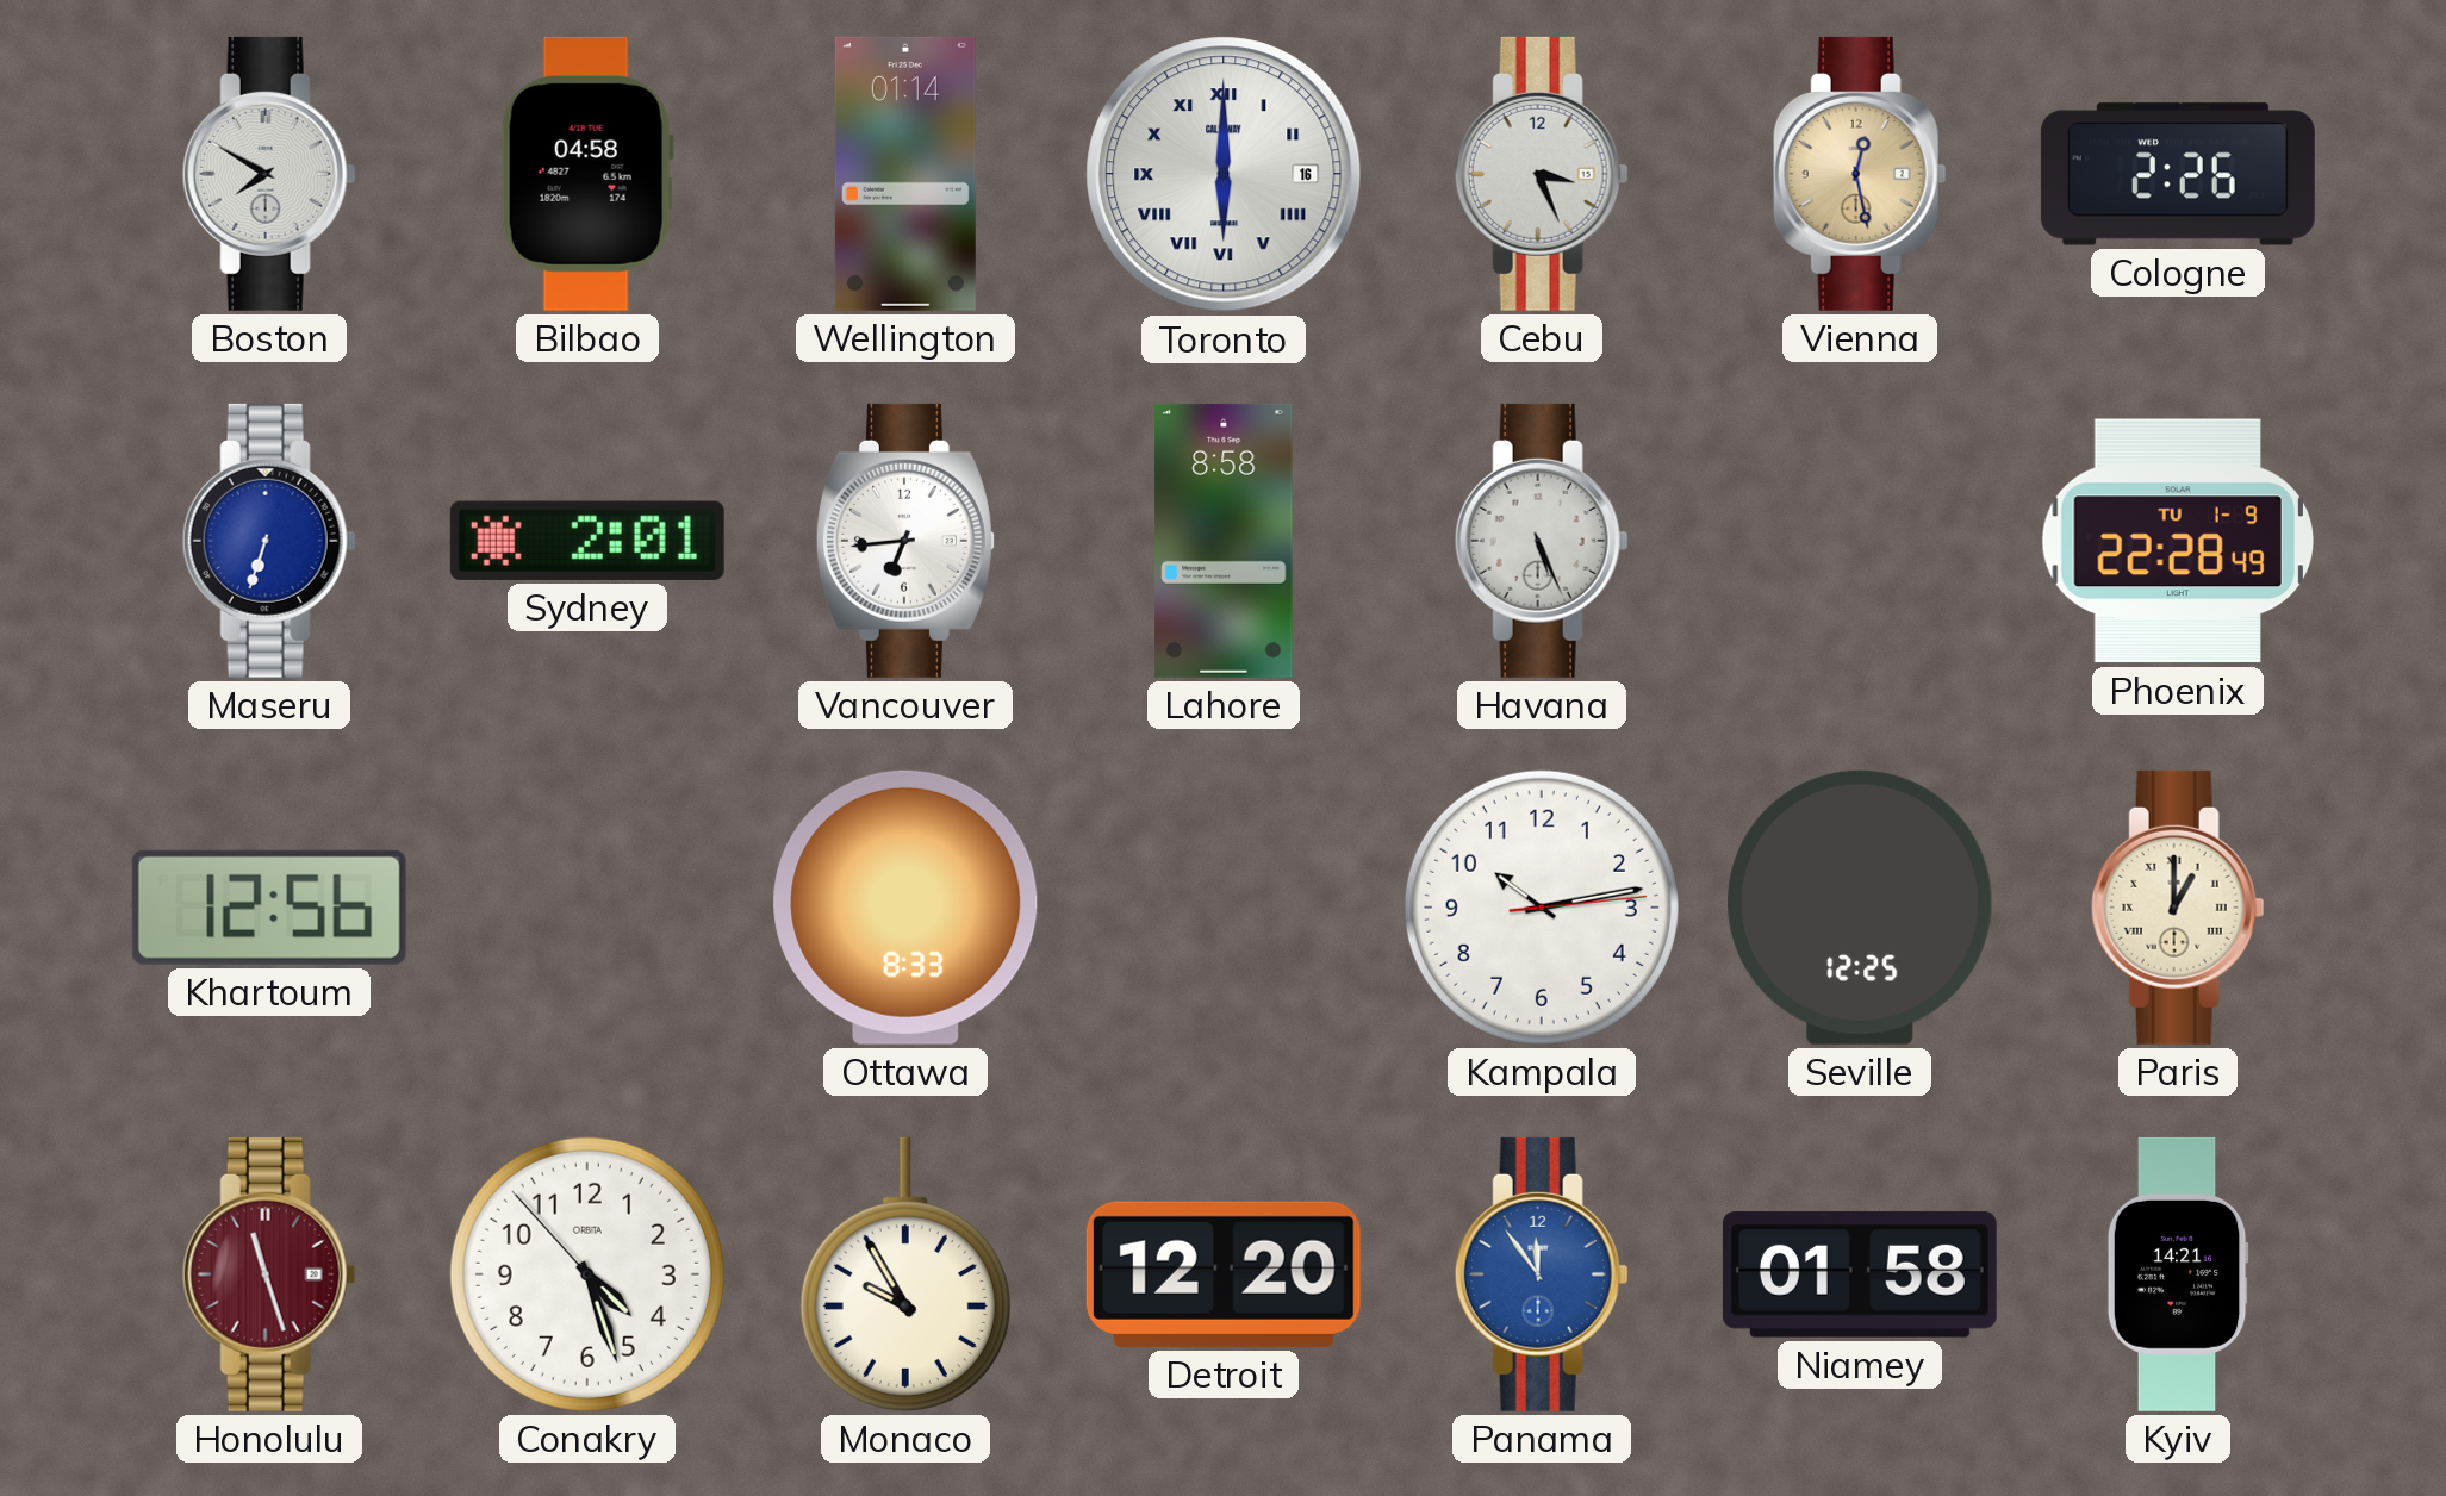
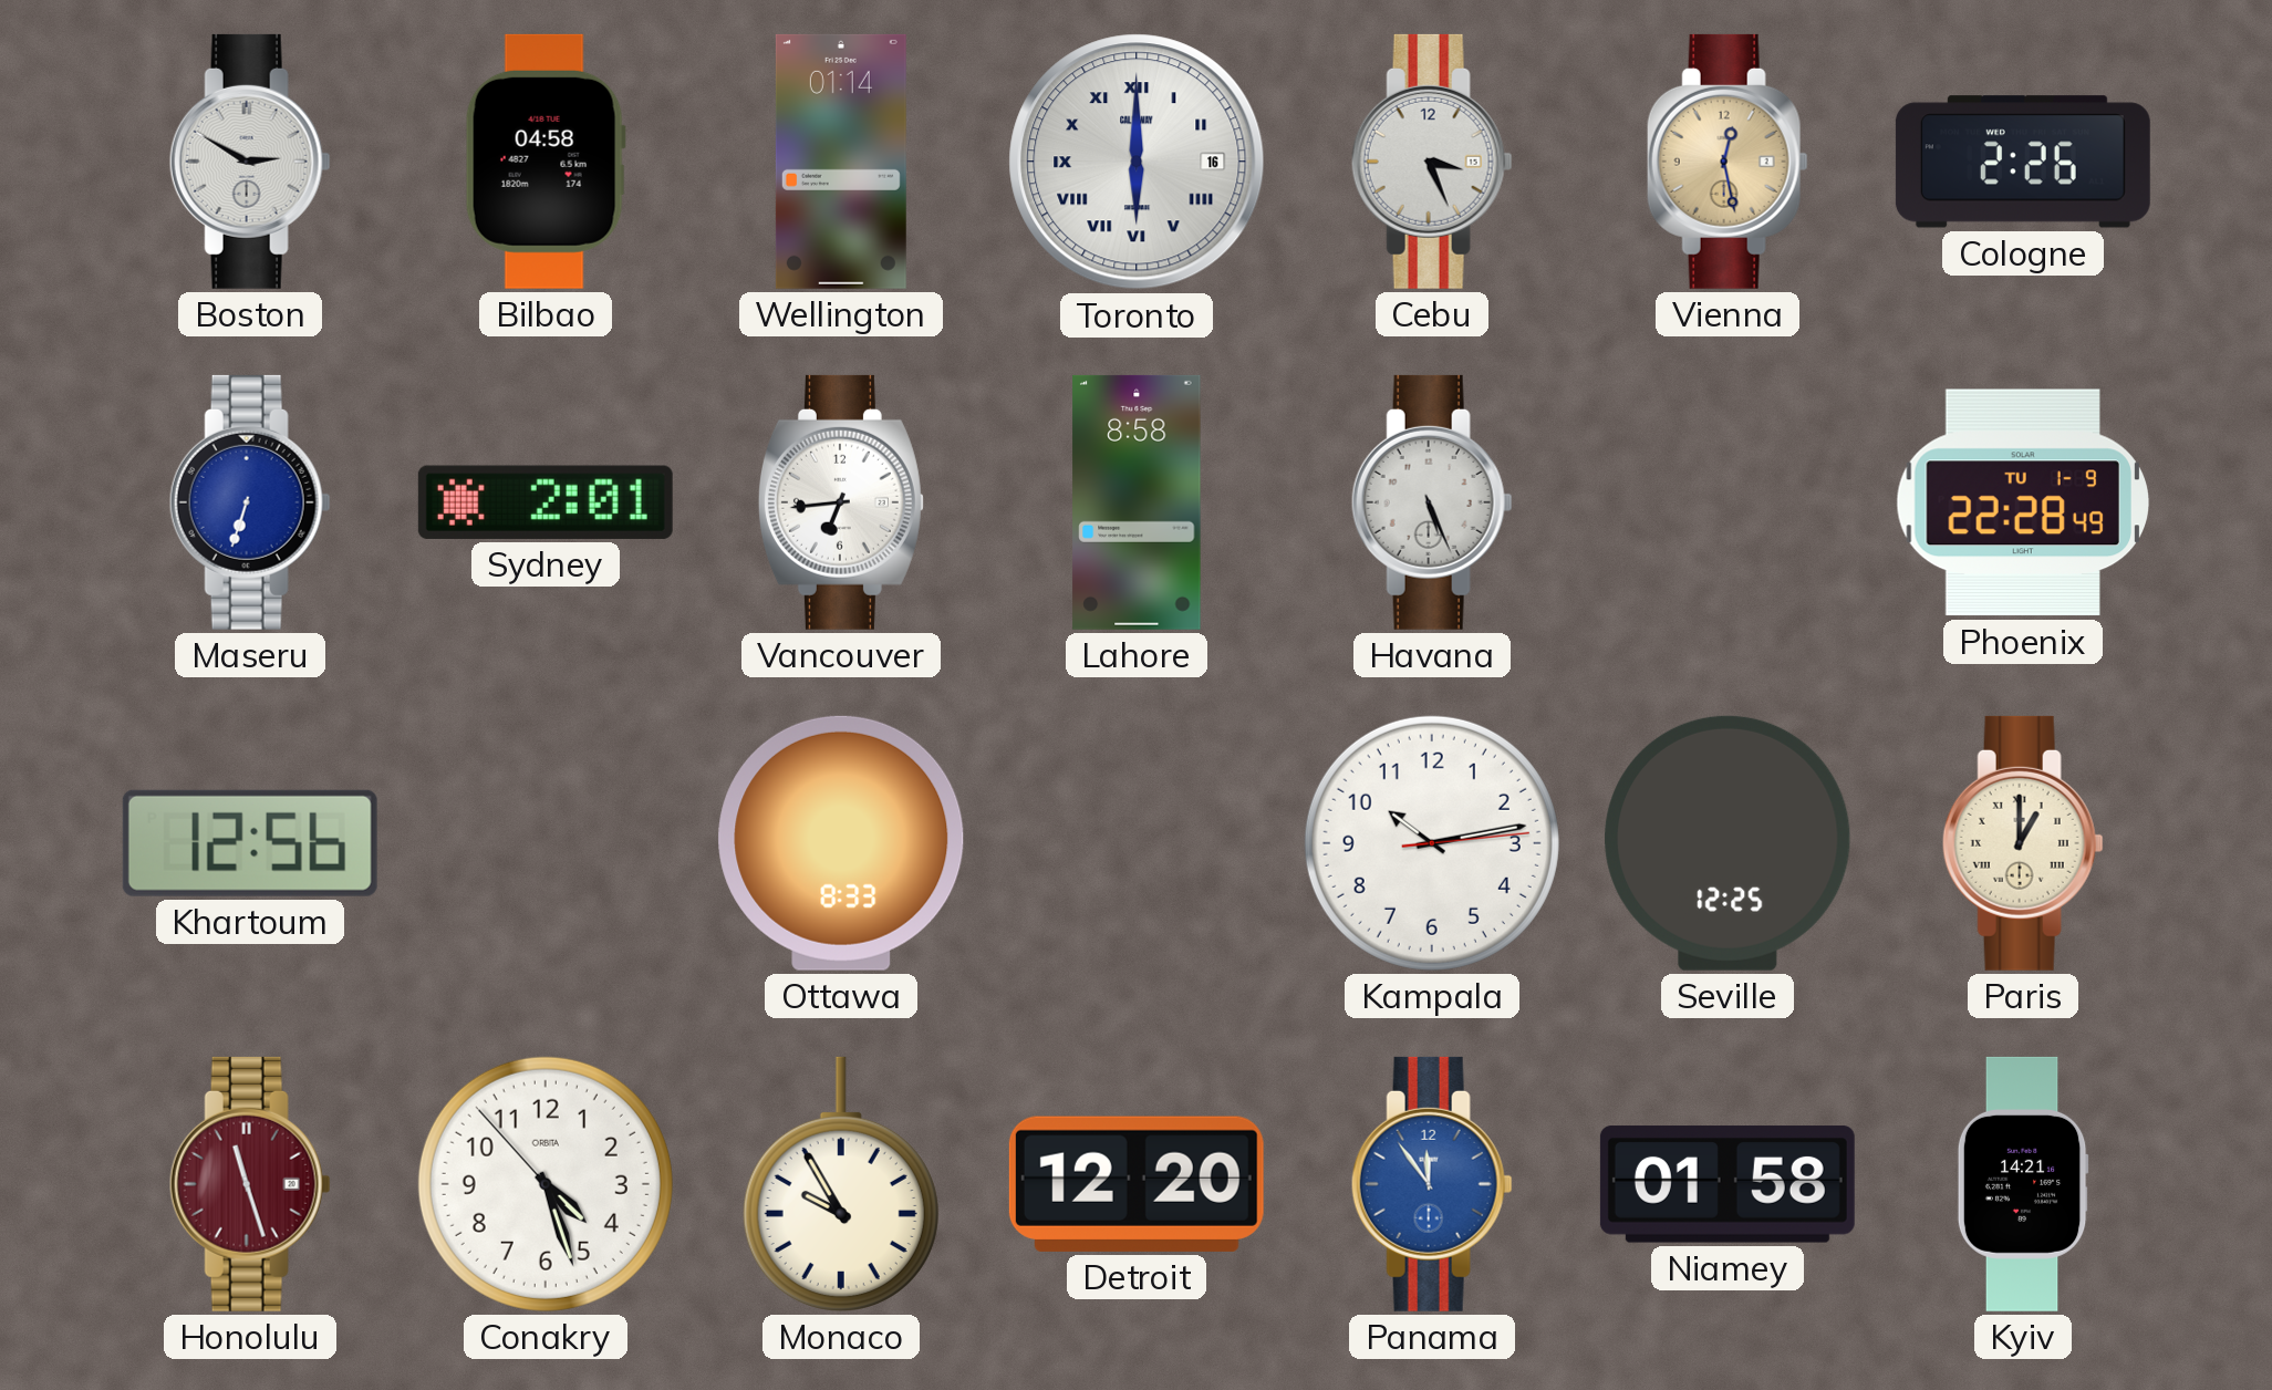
Boston: 7:50 -> 2:50
